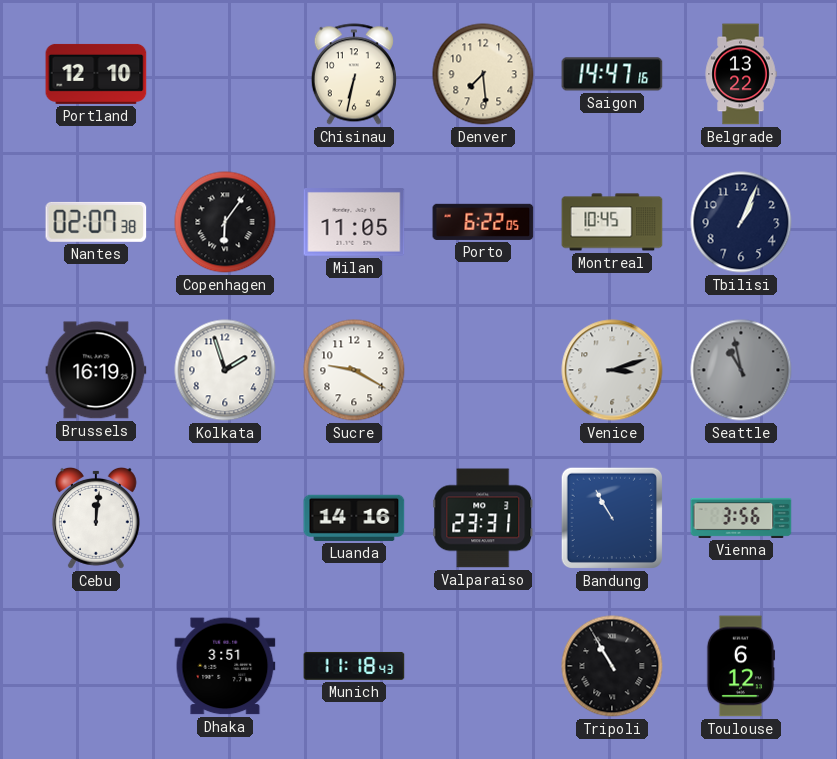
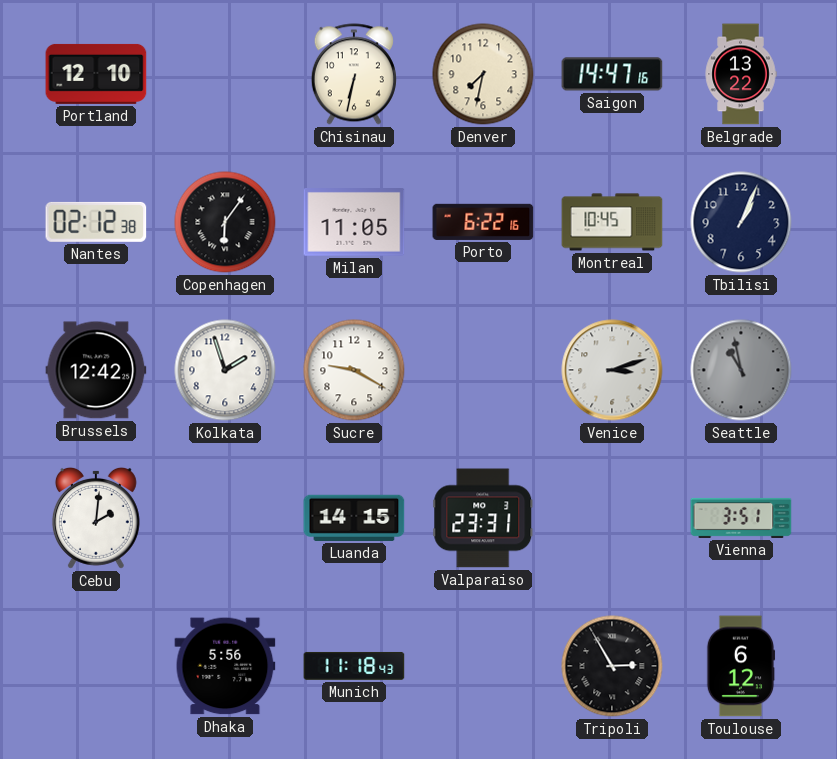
Denver: 7:29 -> 7:32
Nantes: 02:07 -> 02:12
Porto: 6:22:05 -> 6:22:16
Brussels: 16:19 -> 12:42
Cebu: 12:01 -> 2:01
Luanda: 14:16 -> 14:15
Bandung: 10:55 -> none
Vienna: 3:56 -> 3:51
Dhaka: 3:51 -> 5:56
Tripoli: 10:55 -> 2:55
